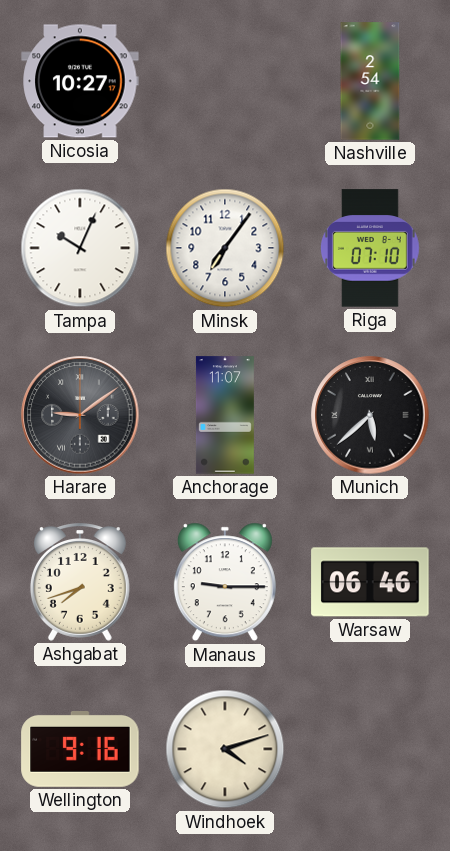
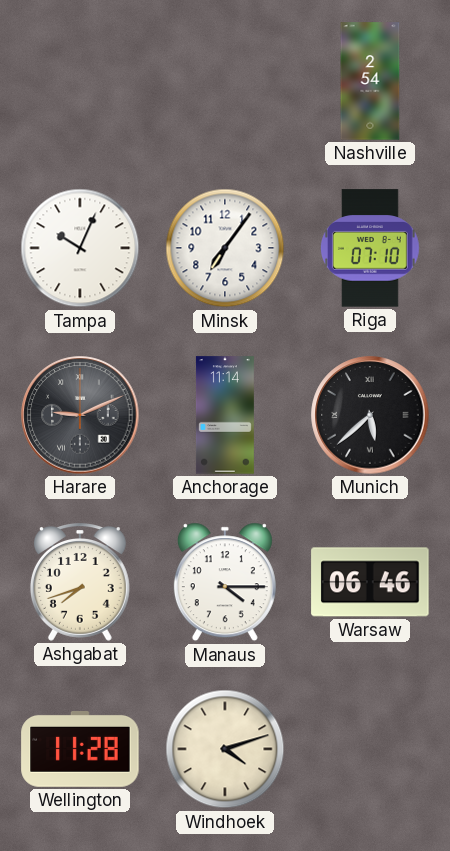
Nicosia: 10:27 -> none
Harare: 9:09 -> 9:11
Anchorage: 11:07 -> 11:14
Manaus: 9:15 -> 4:15
Wellington: 9:16 -> 11:28
